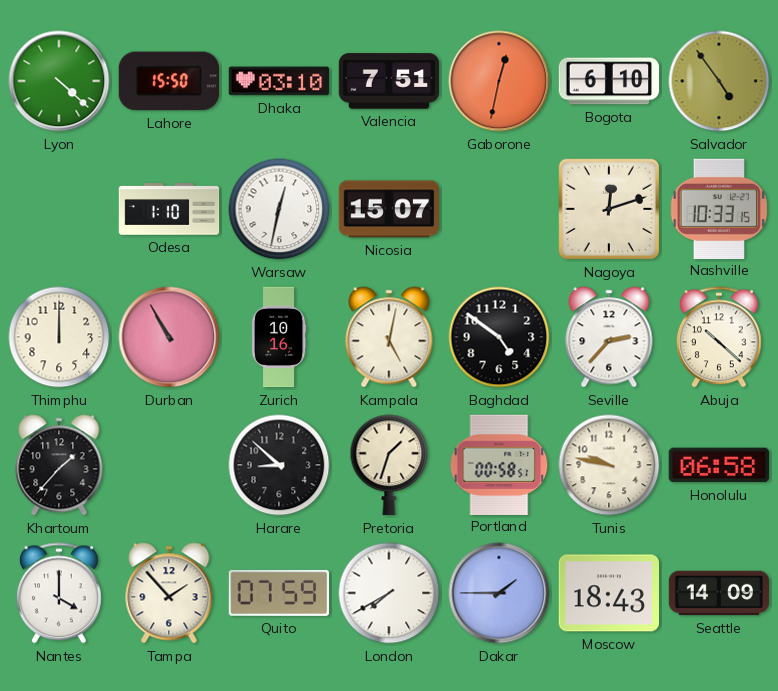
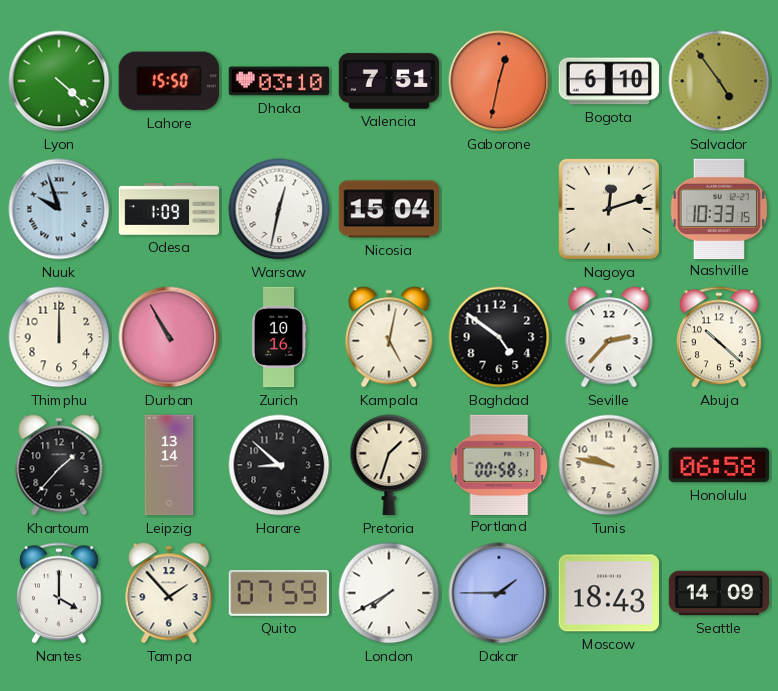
Nuuk: none -> 9:57
Odesa: 1:10 -> 1:09
Nicosia: 15:07 -> 15:04
Leipzig: none -> 13:14
